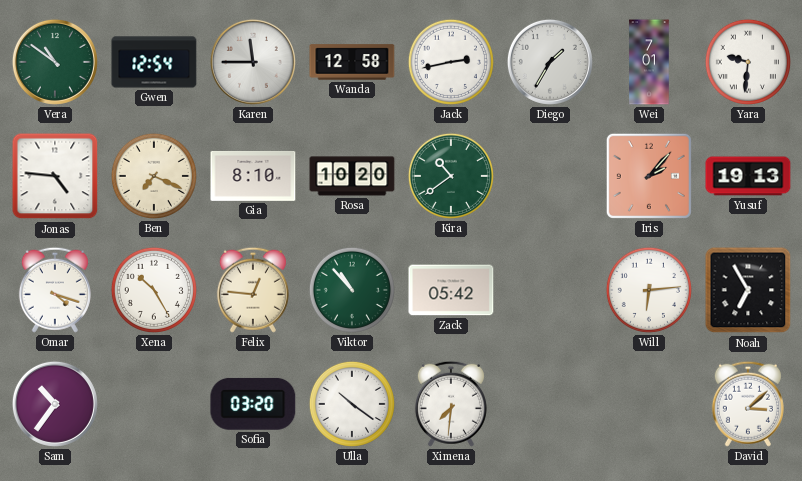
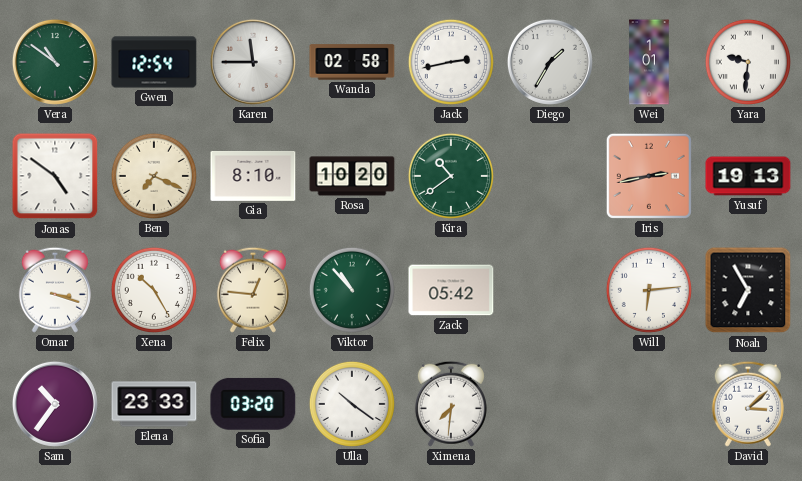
Wanda: 12:58 -> 02:58
Wei: 7:01 -> 1:01
Jonas: 4:46 -> 4:51
Iris: 2:07 -> 2:43
Omar: 4:18 -> 3:18
Elena: none -> 23:33
